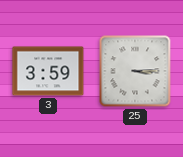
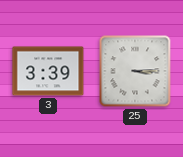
3: 3:59 -> 3:39
